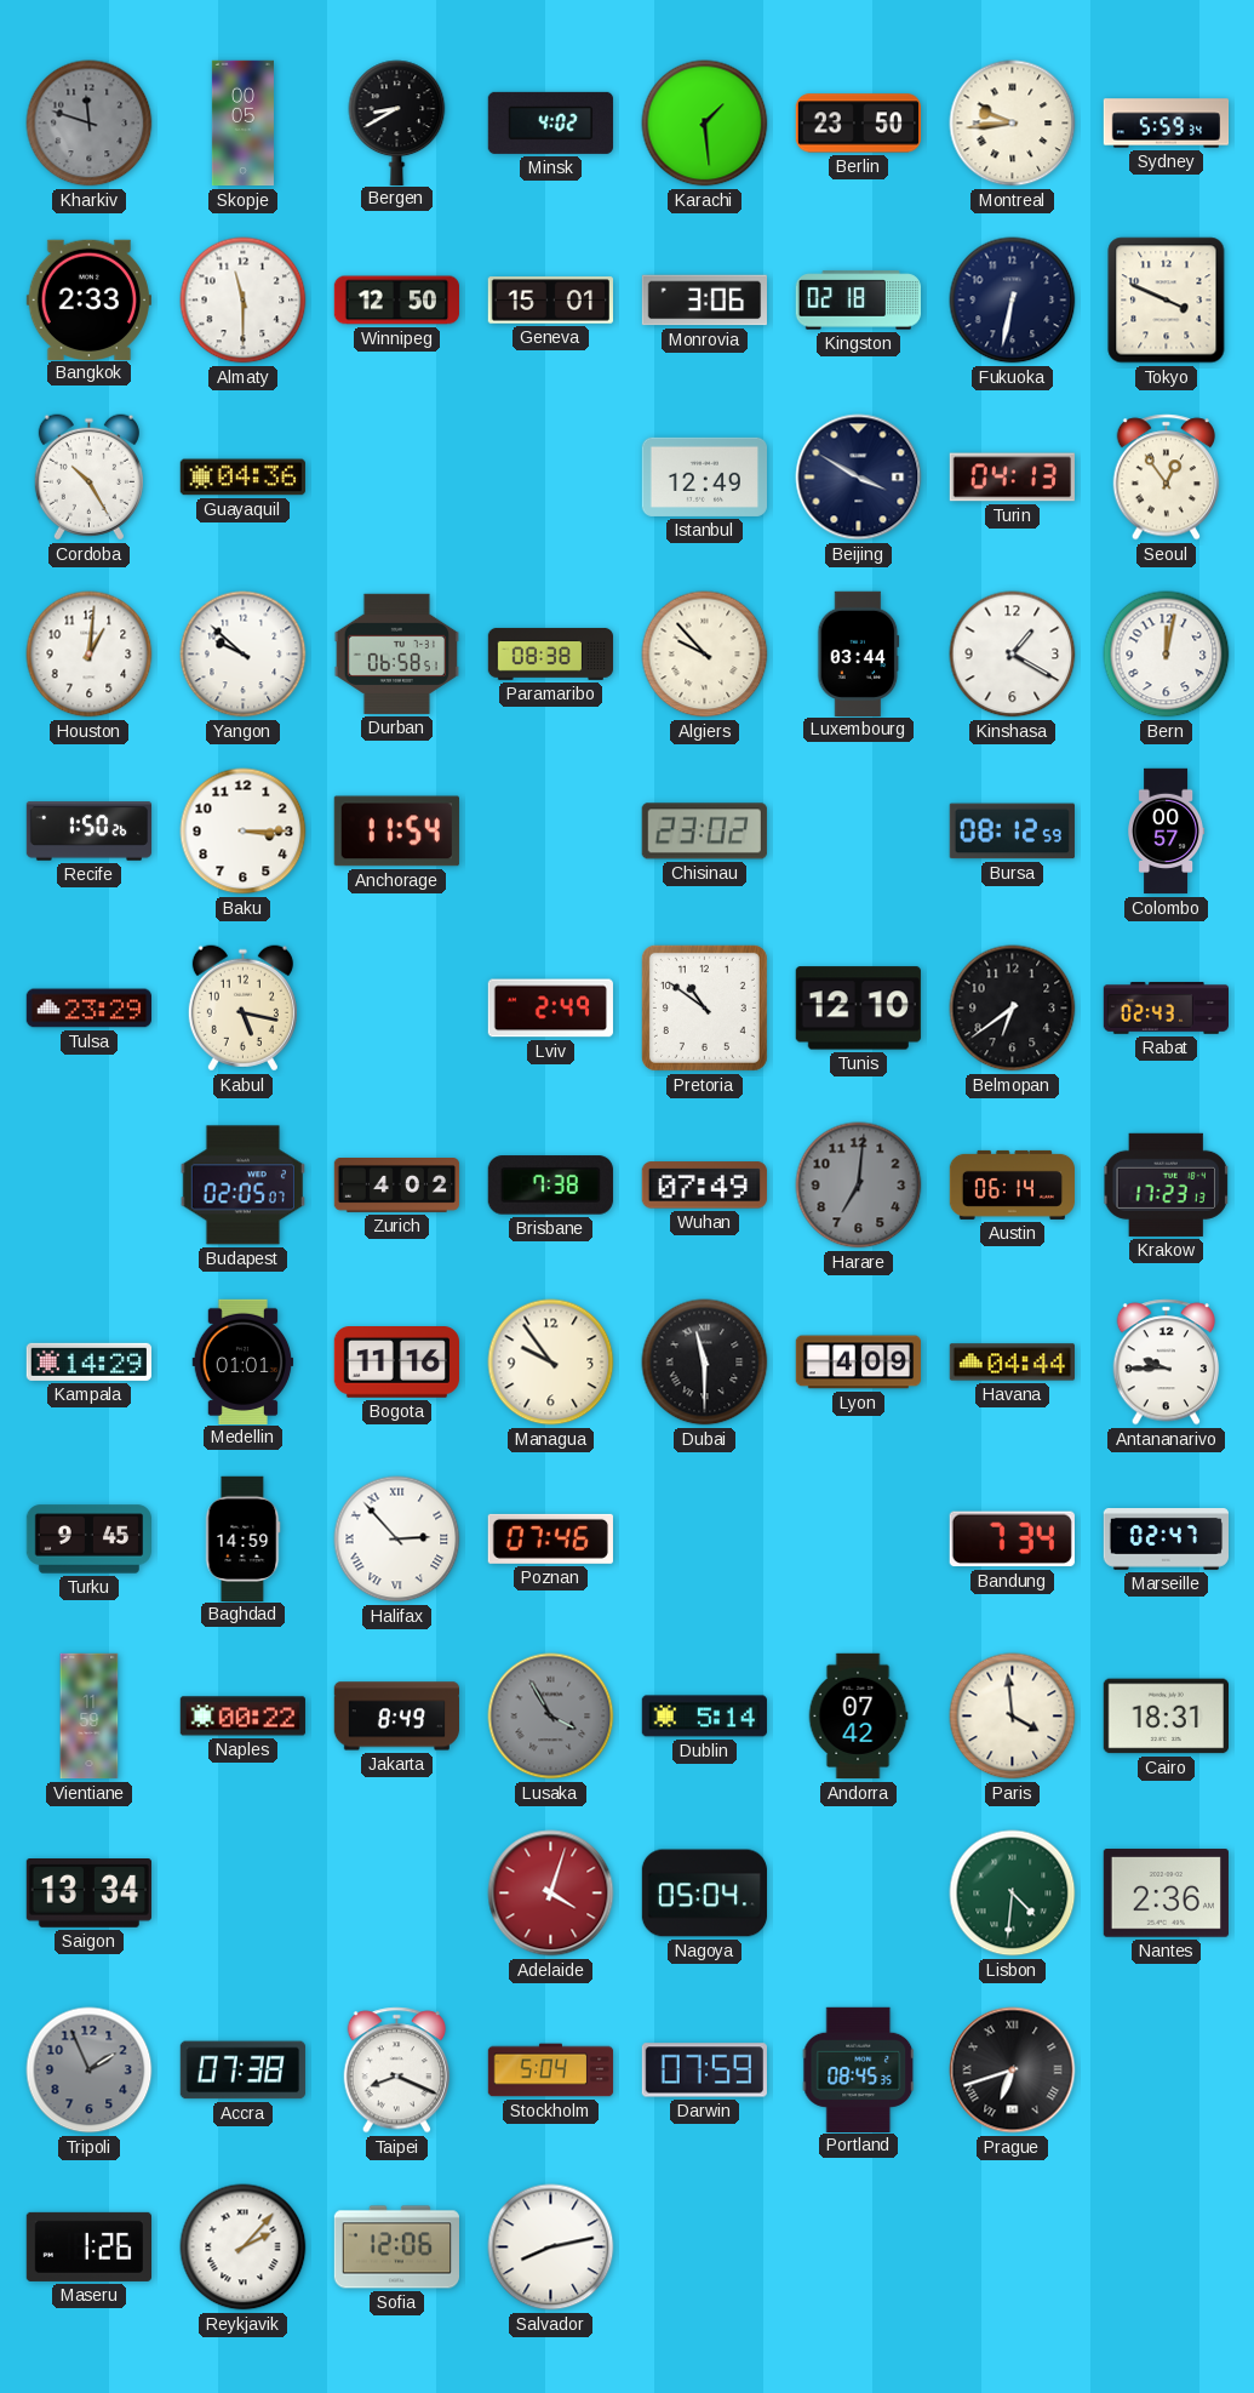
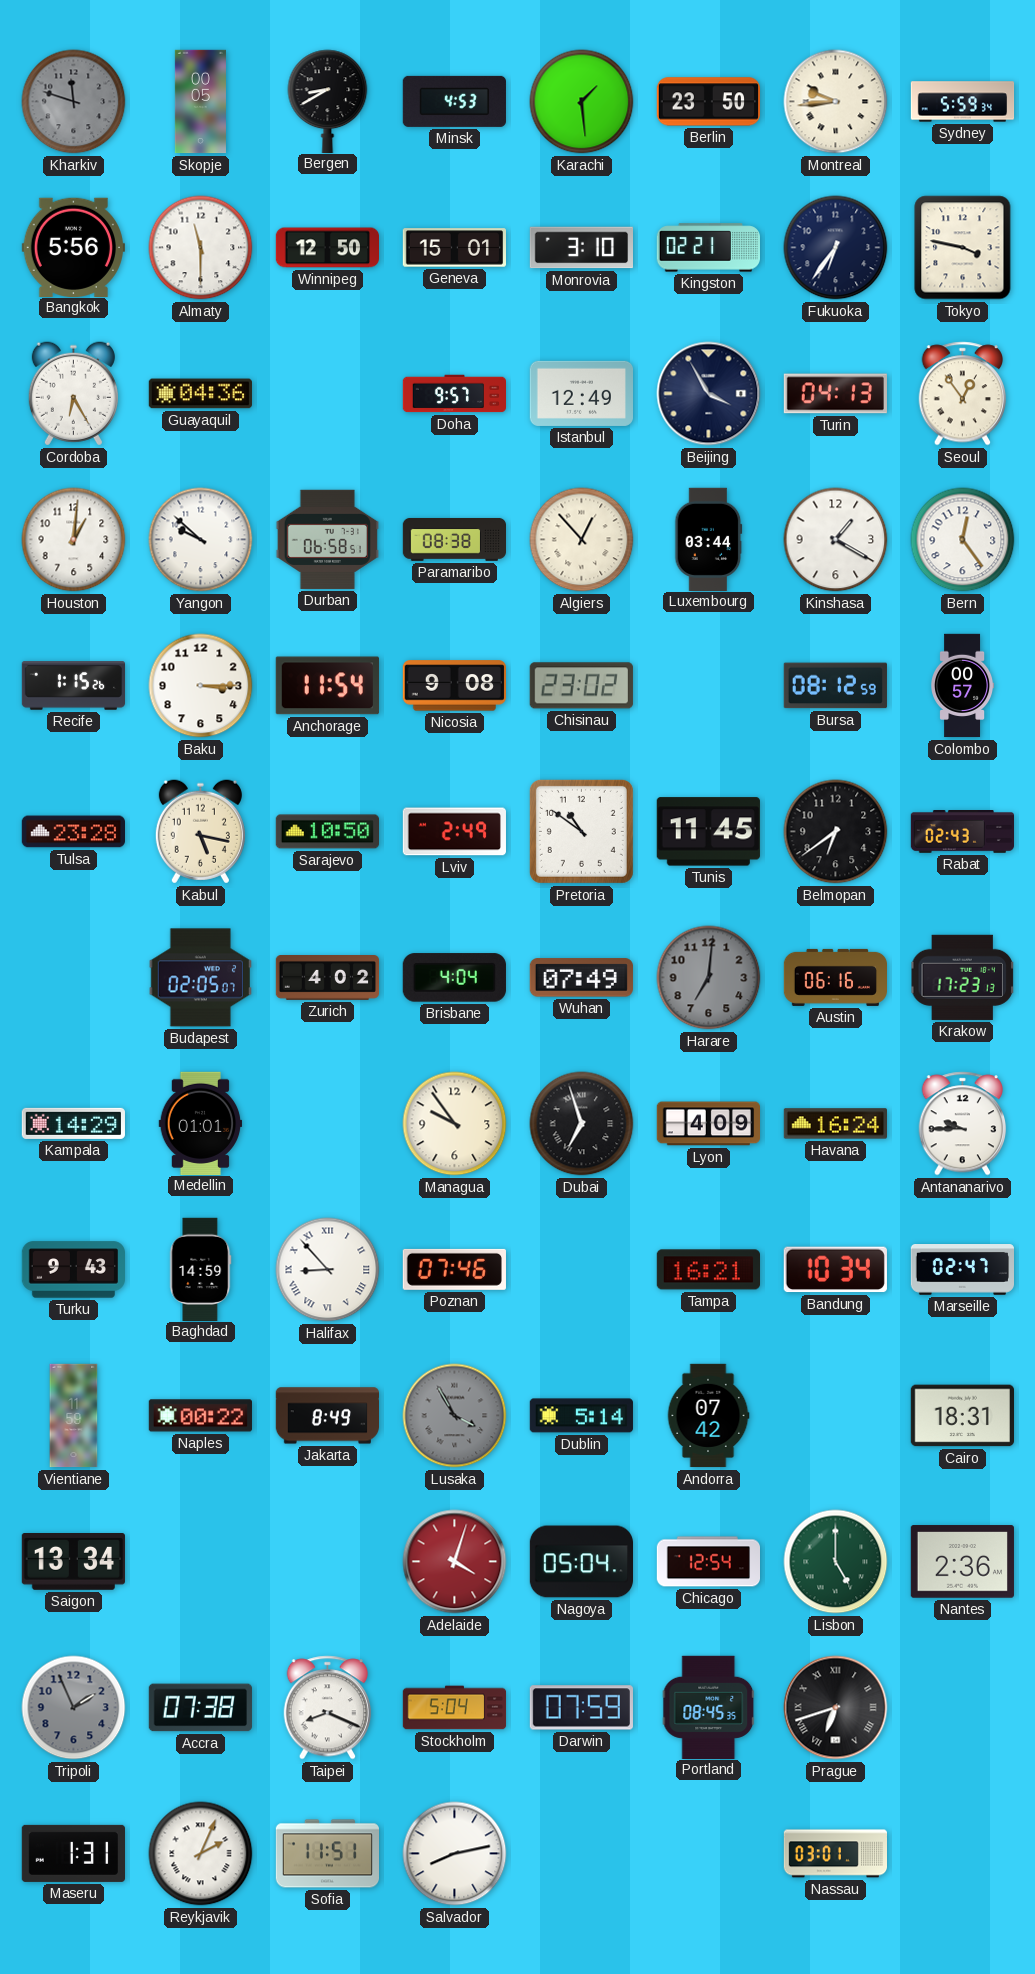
Minsk: 4:02 -> 4:53
Bangkok: 2:33 -> 5:56
Monrovia: 3:06 -> 3:10
Kingston: 02:18 -> 02:21
Fukuoka: 6:32 -> 6:36
Tokyo: 3:49 -> 3:47
Cordoba: 10:25 -> 6:25
Doha: none -> 9:57
Beijing: 3:50 -> 3:55
Algiers: 9:53 -> 12:53
Bern: 12:02 -> 12:24
Recife: 1:50 -> 1:15
Nicosia: none -> 9:08
Tulsa: 23:29 -> 23:28
Sarajevo: none -> 10:50
Tunis: 12:10 -> 11:45
Brisbane: 7:38 -> 4:04
Austin: 06:14 -> 06:16
Bogota: 11:16 -> none
Dubai: 11:30 -> 6:57
Havana: 04:44 -> 16:24
Turku: 9:45 -> 9:43
Halifax: 2:53 -> 8:53
Tampa: none -> 16:21
Bandung: 7:34 -> 10:34
Paris: 3:59 -> none
Chicago: none -> 12:54
Lisbon: 4:31 -> 5:00
Maseru: 1:26 -> 1:31
Reykjavik: 2:07 -> 2:04
Sofia: 12:06 -> 11:51
Nassau: none -> 03:01
